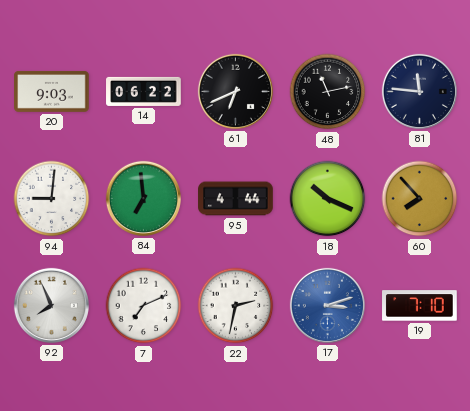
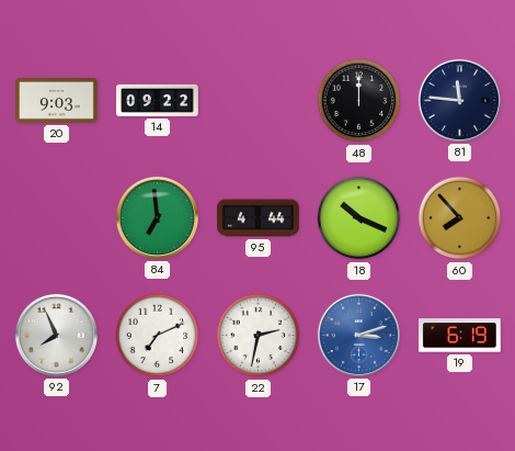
14: 06:22 -> 09:22
61: 6:41 -> none
48: 11:13 -> 12:00
94: 9:01 -> none
19: 7:10 -> 6:19
